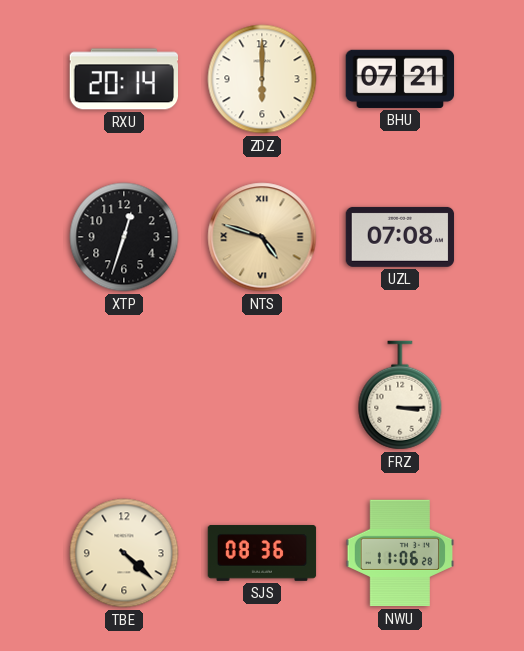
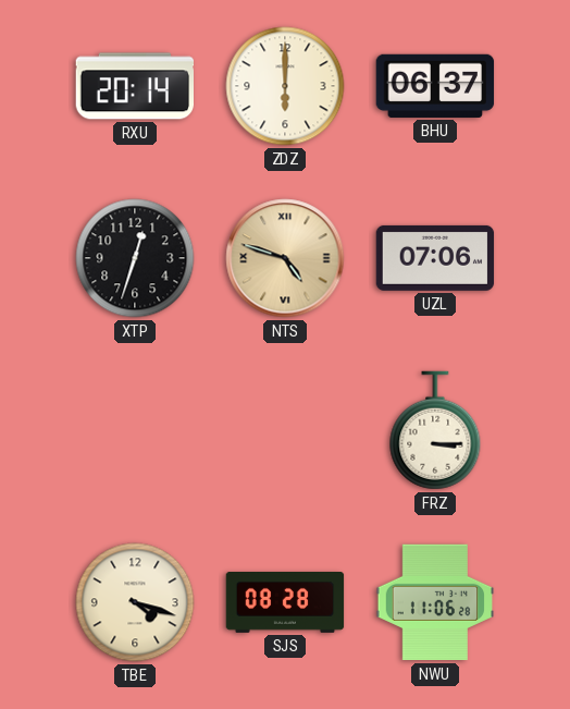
BHU: 07:21 -> 06:37
UZL: 07:08 -> 07:06
TBE: 4:22 -> 4:18
SJS: 08:36 -> 08:28
